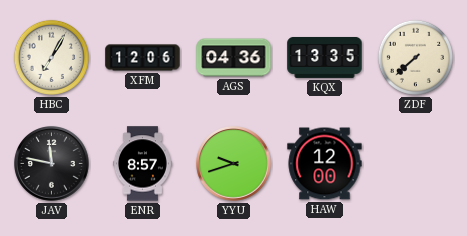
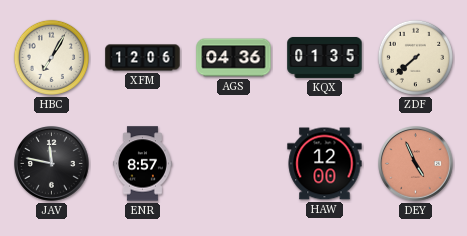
KQX: 13:35 -> 01:35
YYU: 9:42 -> none
DEY: none -> 4:56
